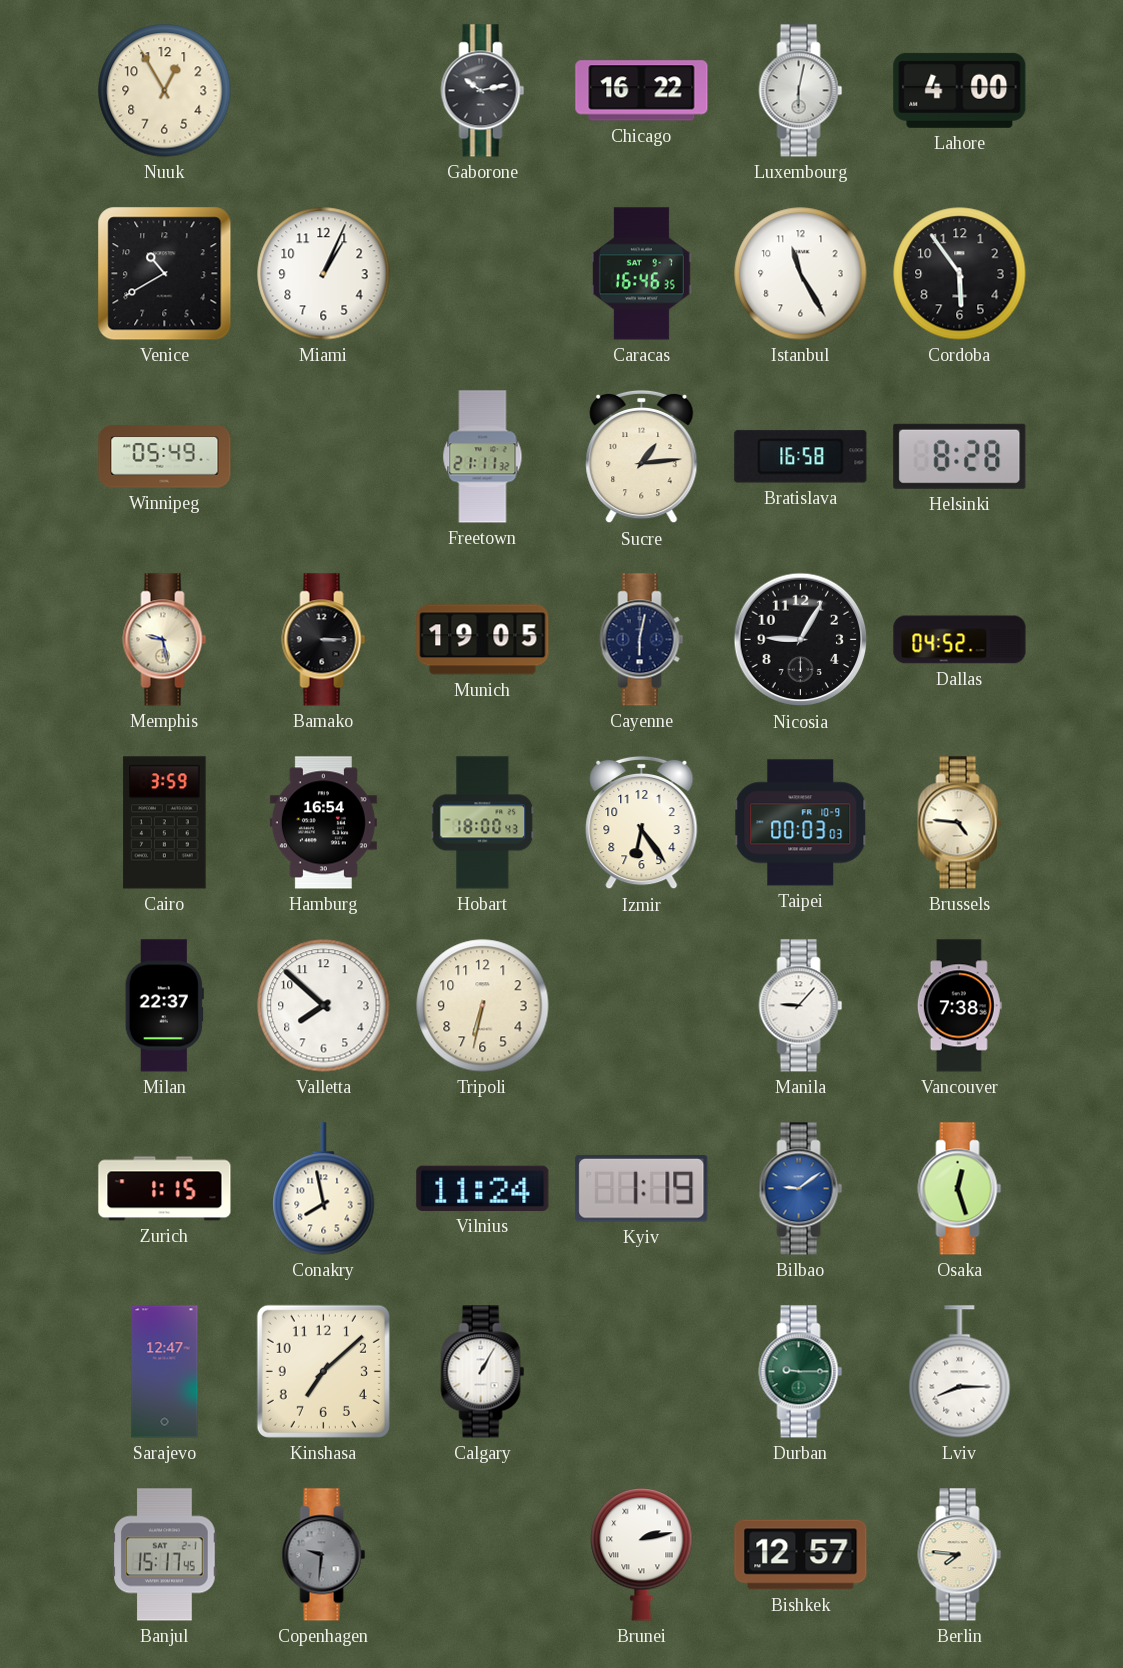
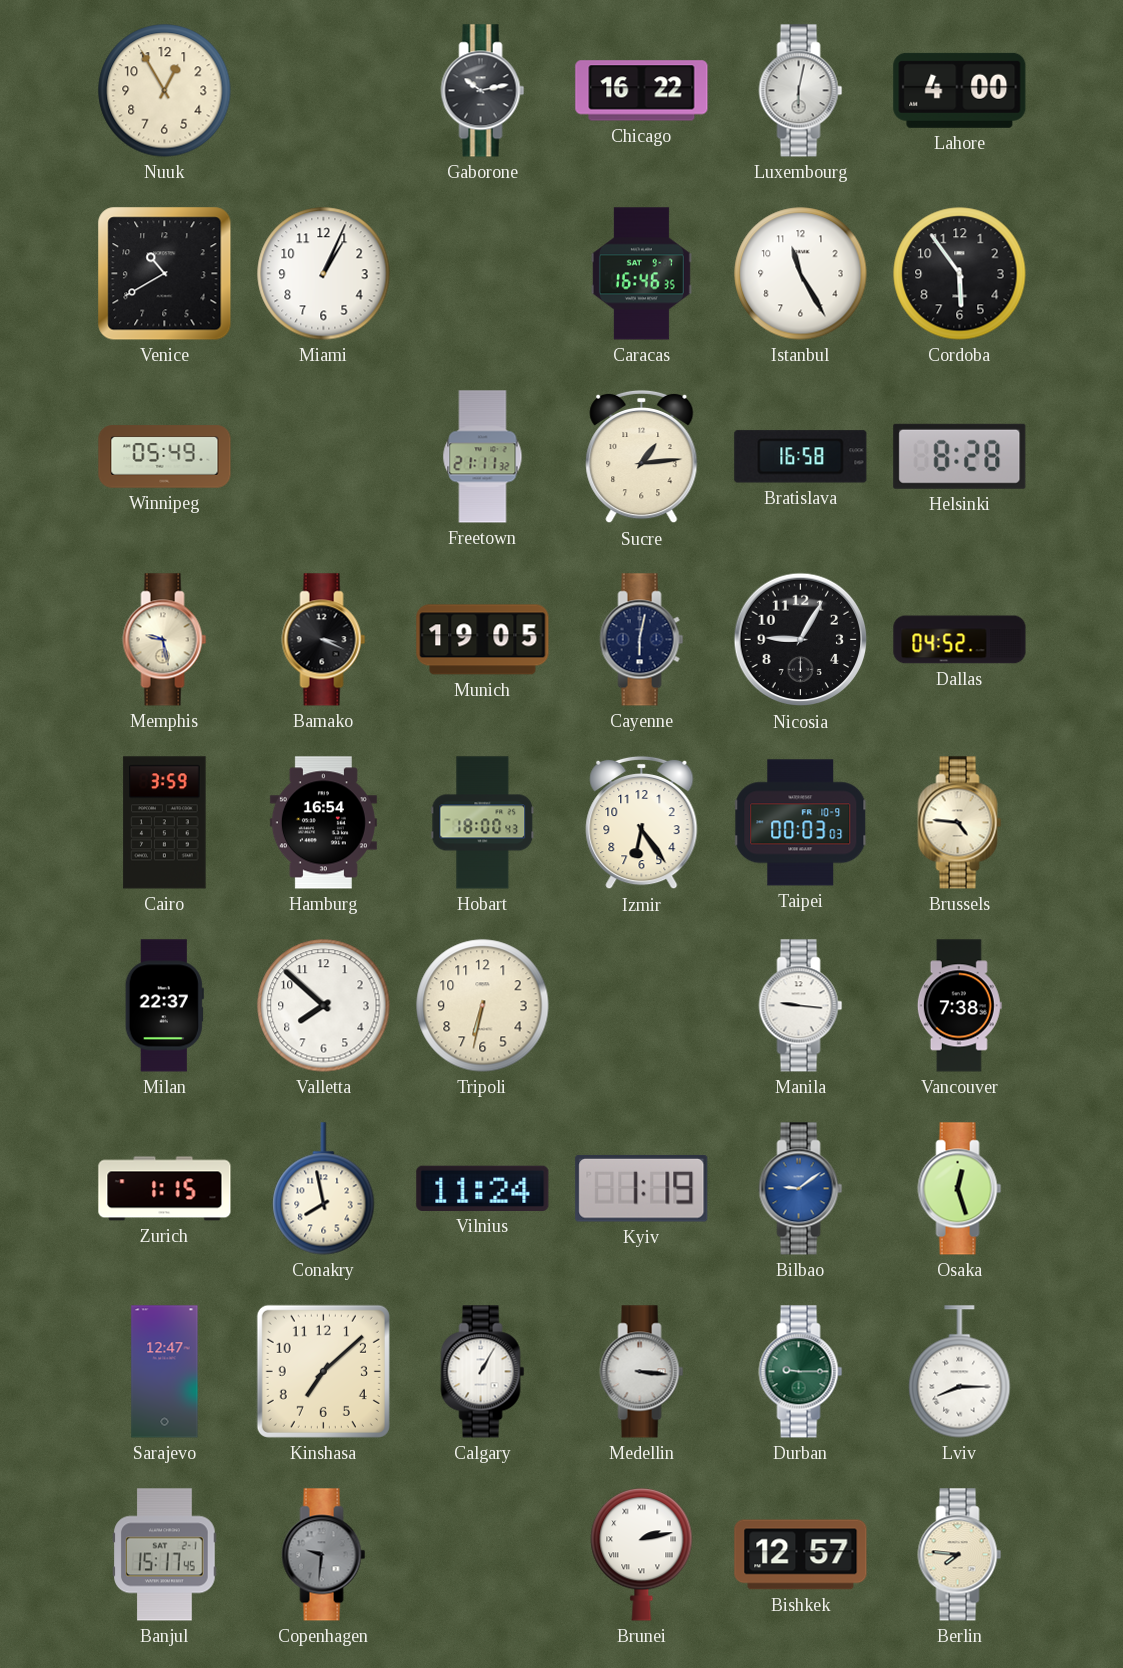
Bamako: 3:15 -> 3:19
Manila: 9:07 -> 9:16
Medellin: none -> 3:16
